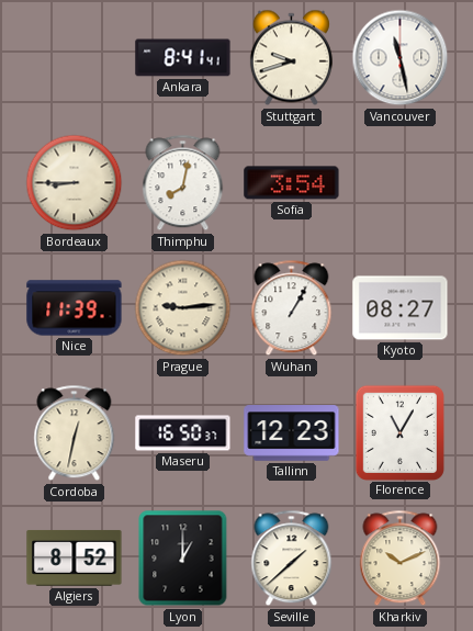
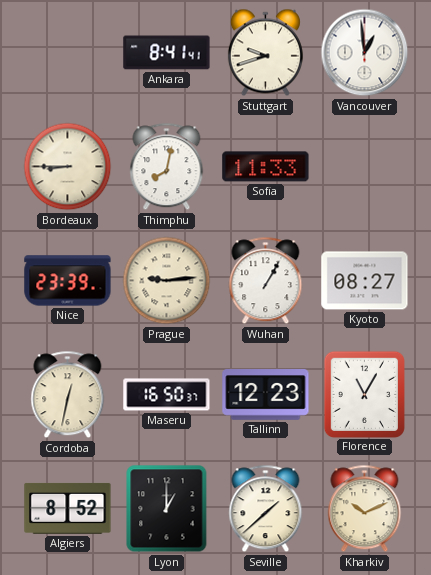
Vancouver: 11:28 -> 12:59
Sofia: 3:54 -> 11:33
Nice: 11:39 -> 23:39
